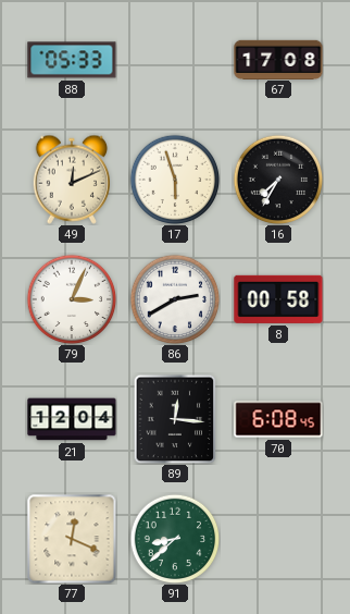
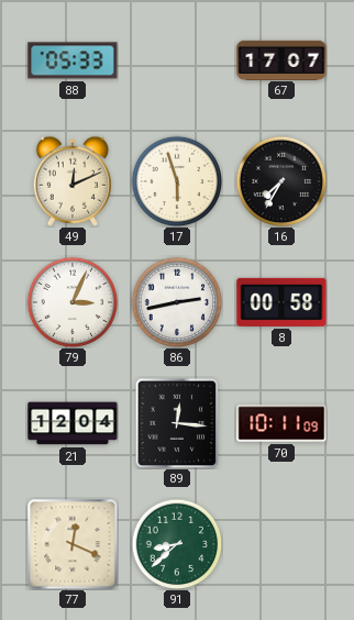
67: 17:08 -> 17:07
86: 2:40 -> 2:43
70: 6:08 -> 10:11
